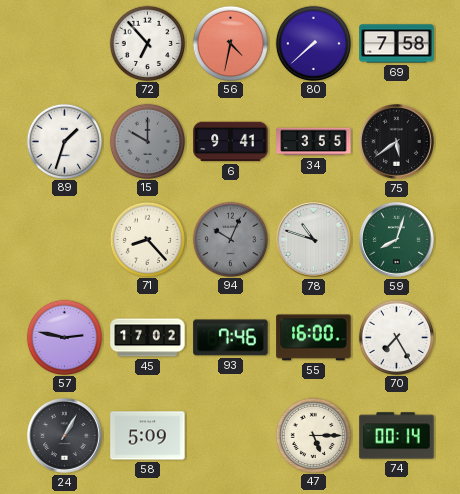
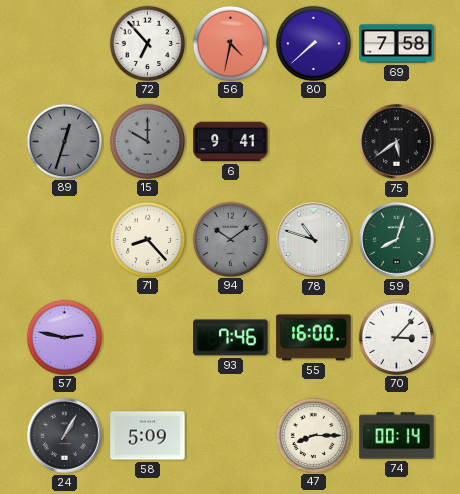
89: 1:33 -> 12:33
89 dial: white -> grey
34: 3:55 -> none
94: 10:04 -> 10:09
45: 17:02 -> none
70: 7:25 -> 3:07
47: 5:15 -> 8:15
